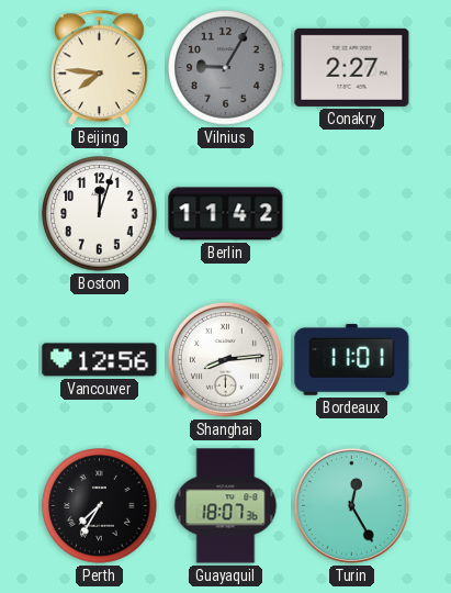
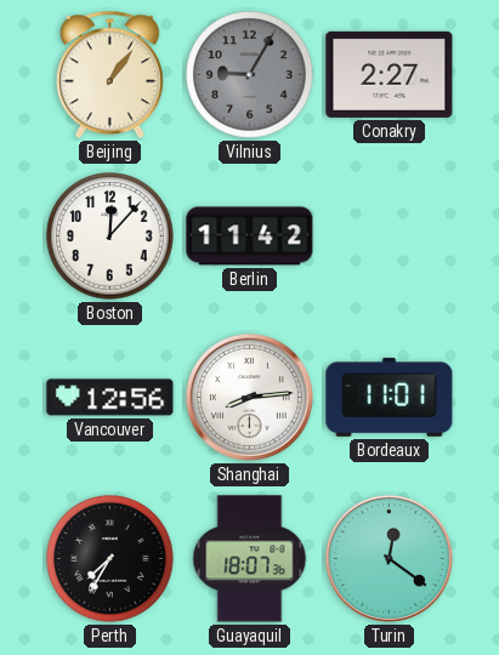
Beijing: 7:46 -> 1:06
Boston: 12:03 -> 12:07
Turin: 12:25 -> 12:21
